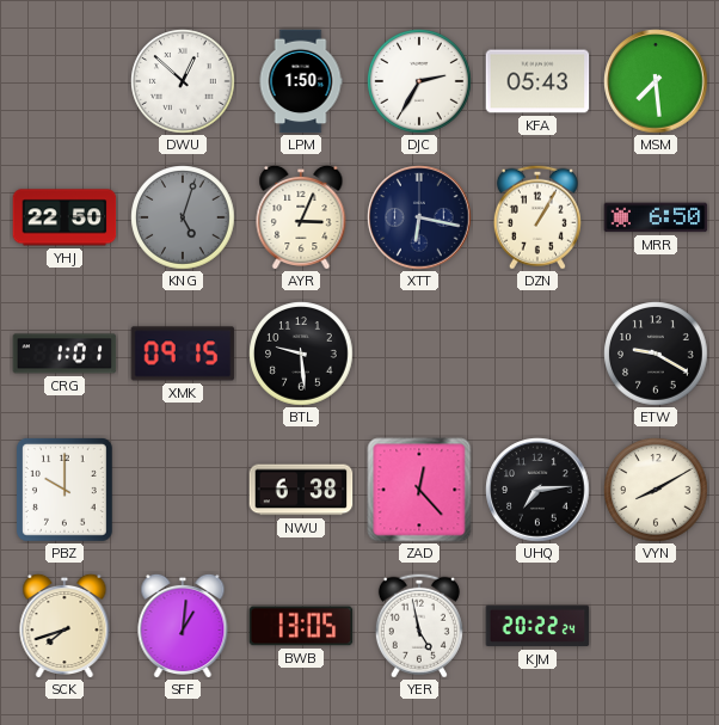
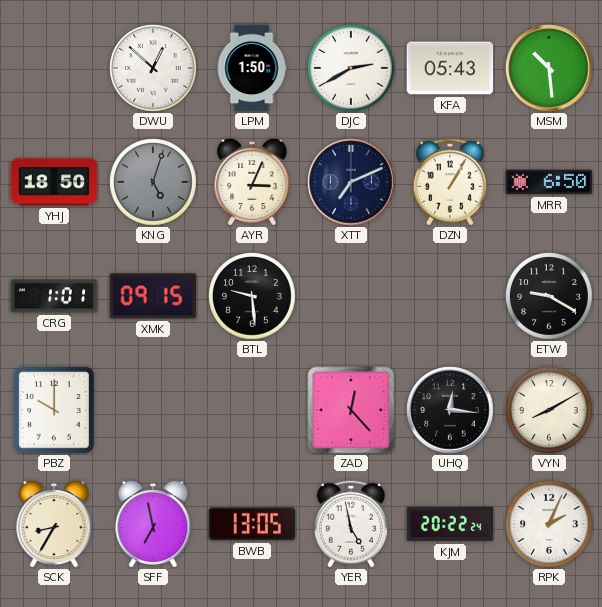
DJC: 2:35 -> 2:40
MSM: 7:29 -> 10:29
YHJ: 22:50 -> 18:50
XTT: 6:17 -> 7:11
NWU: 6:38 -> none
UHQ: 7:14 -> 12:16
SCK: 7:42 -> 8:35
SFF: 1:01 -> 6:58
RPK: none -> 2:04
